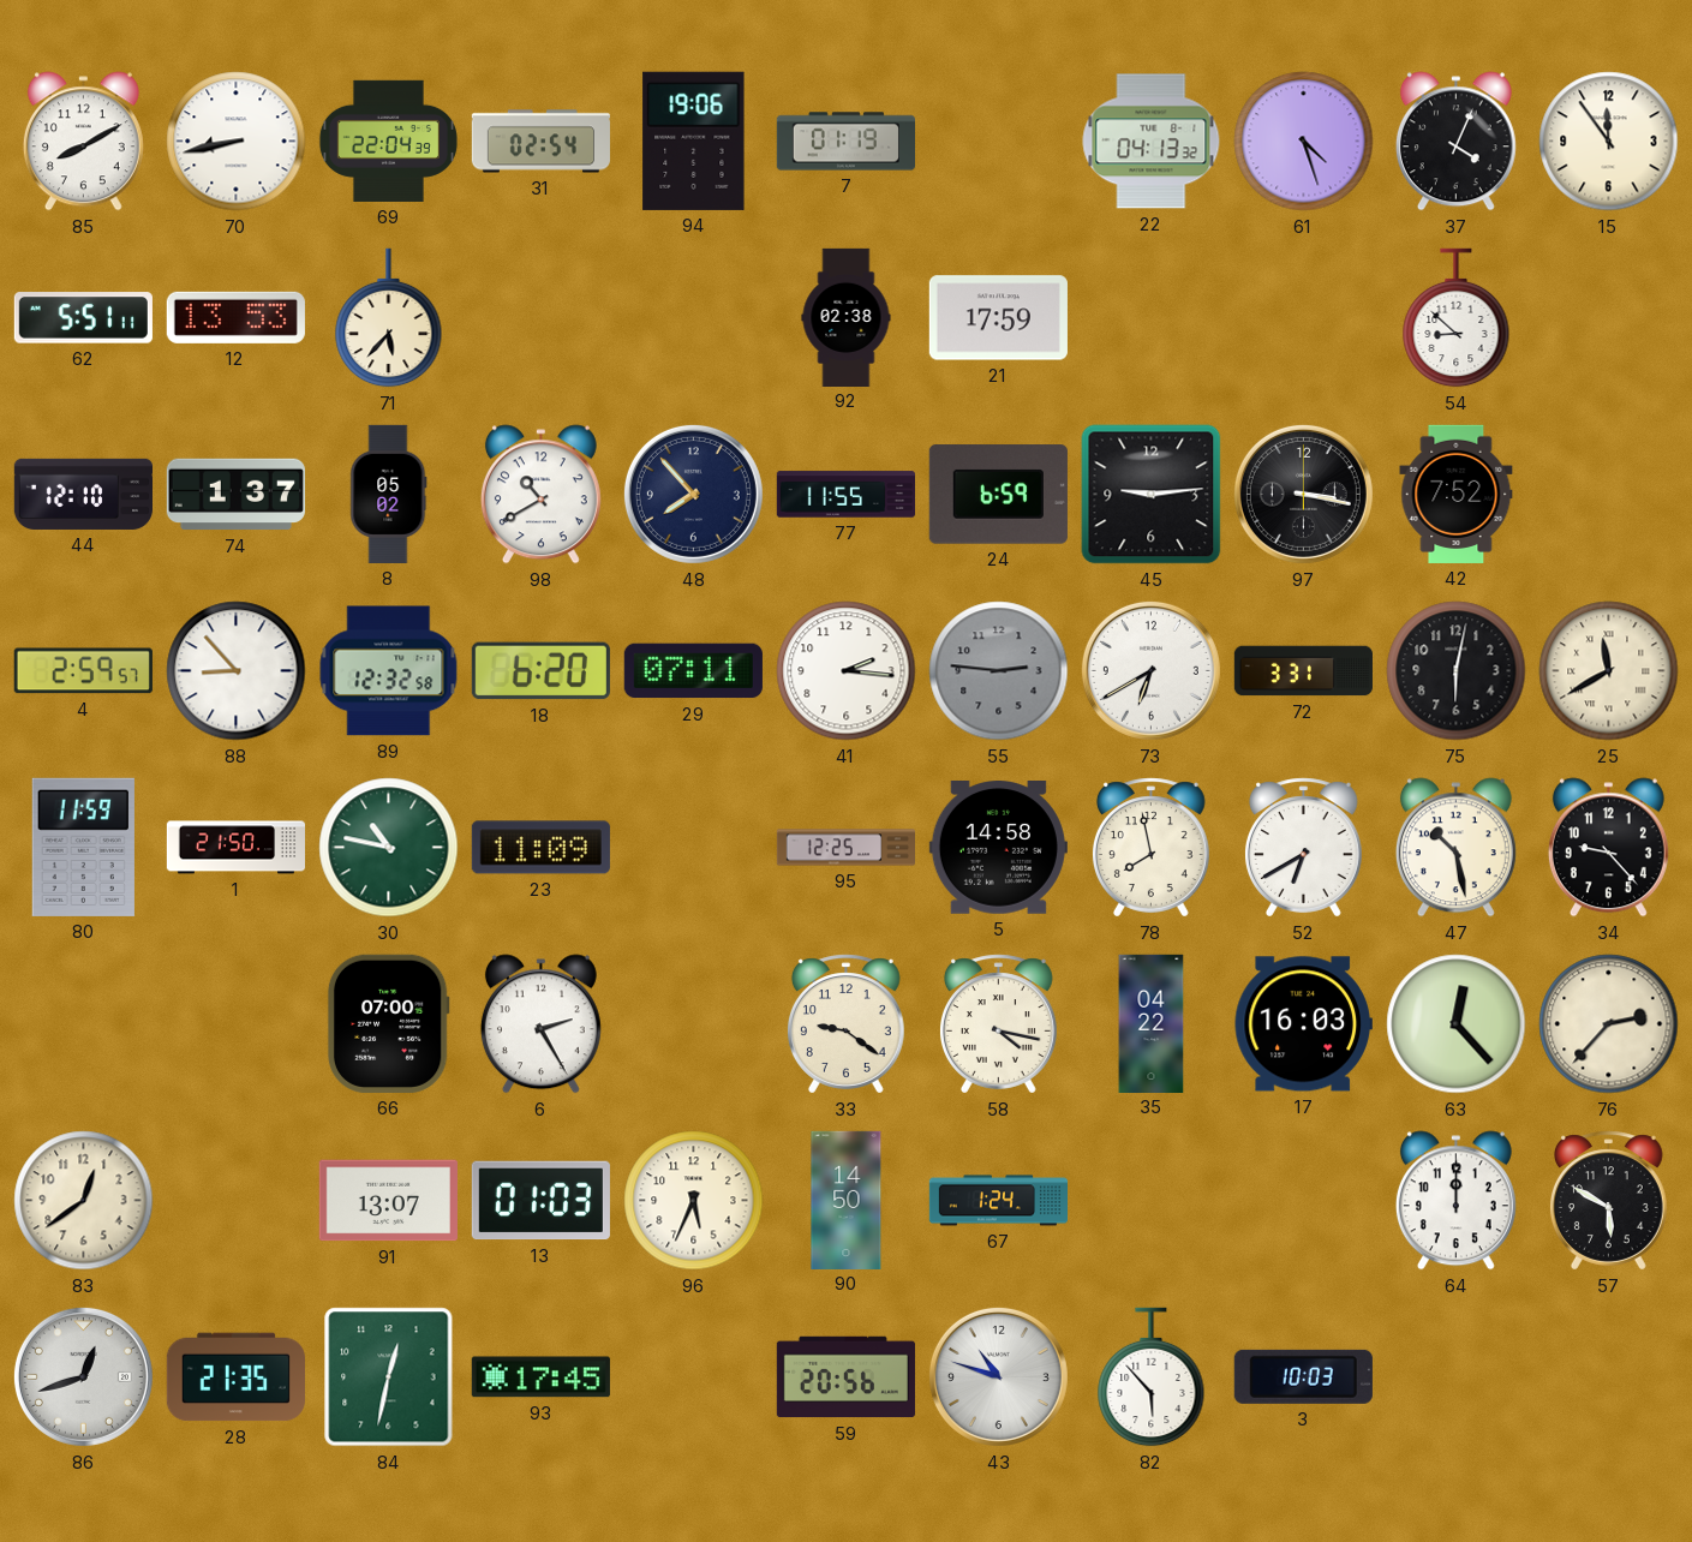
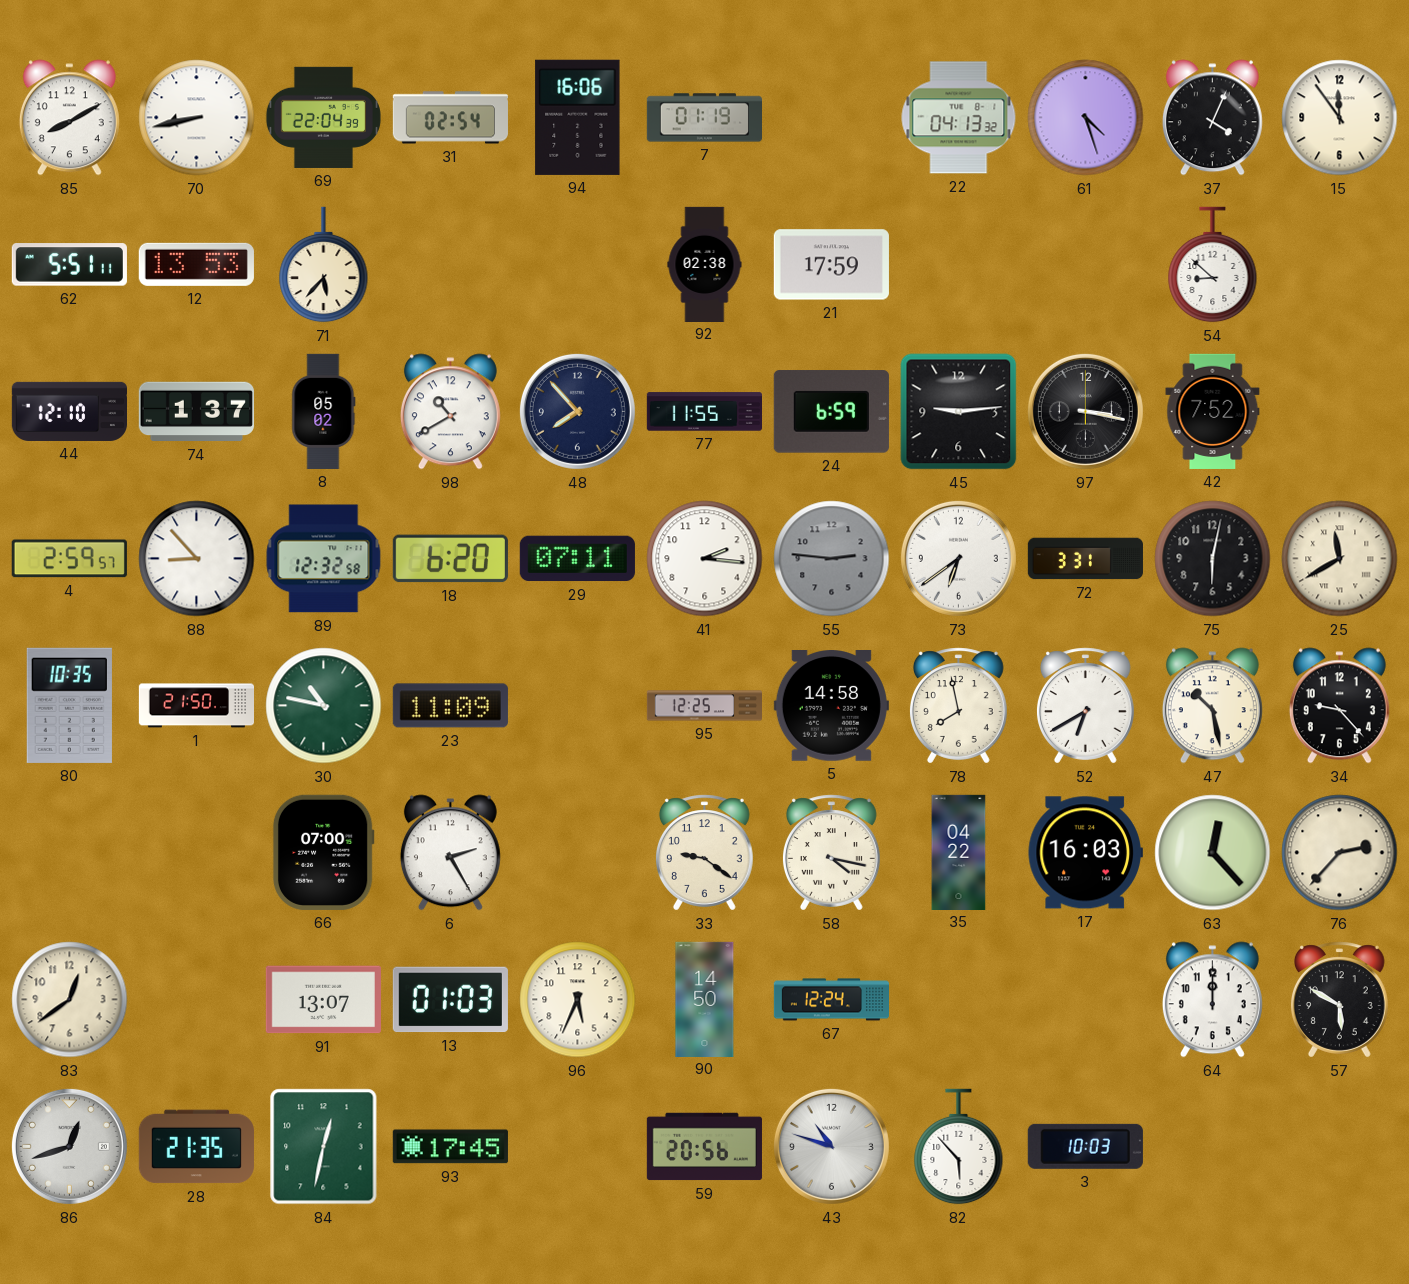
94: 19:06 -> 16:06
73: 6:40 -> 6:39
80: 11:59 -> 10:35
67: 1:24 -> 12:24
